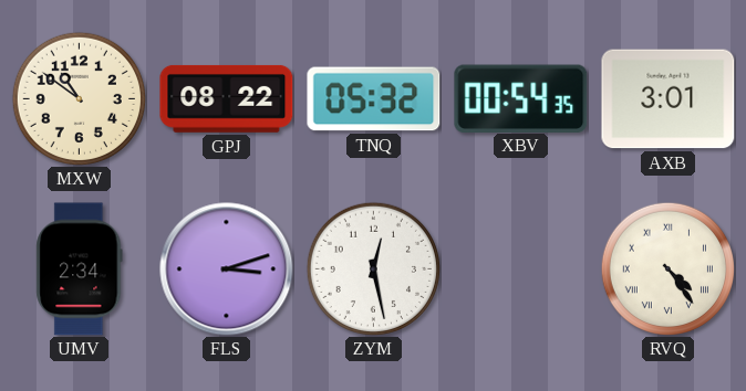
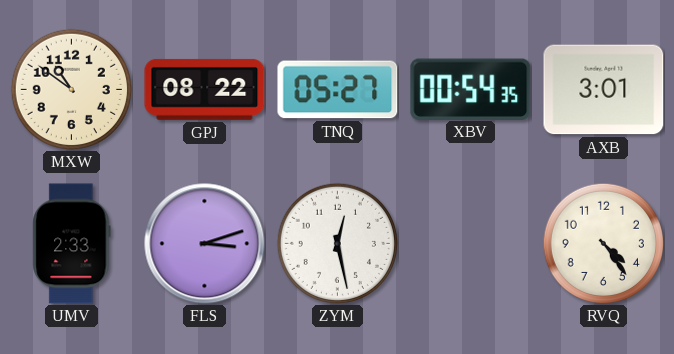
TNQ: 05:32 -> 05:27
UMV: 2:34 -> 2:33
RVQ numerals: Roman -> Arabic
